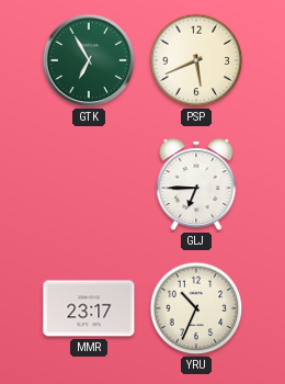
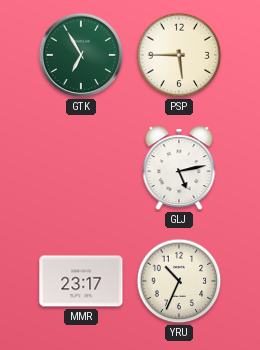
PSP: 5:41 -> 5:45
GLJ: 6:45 -> 5:13
